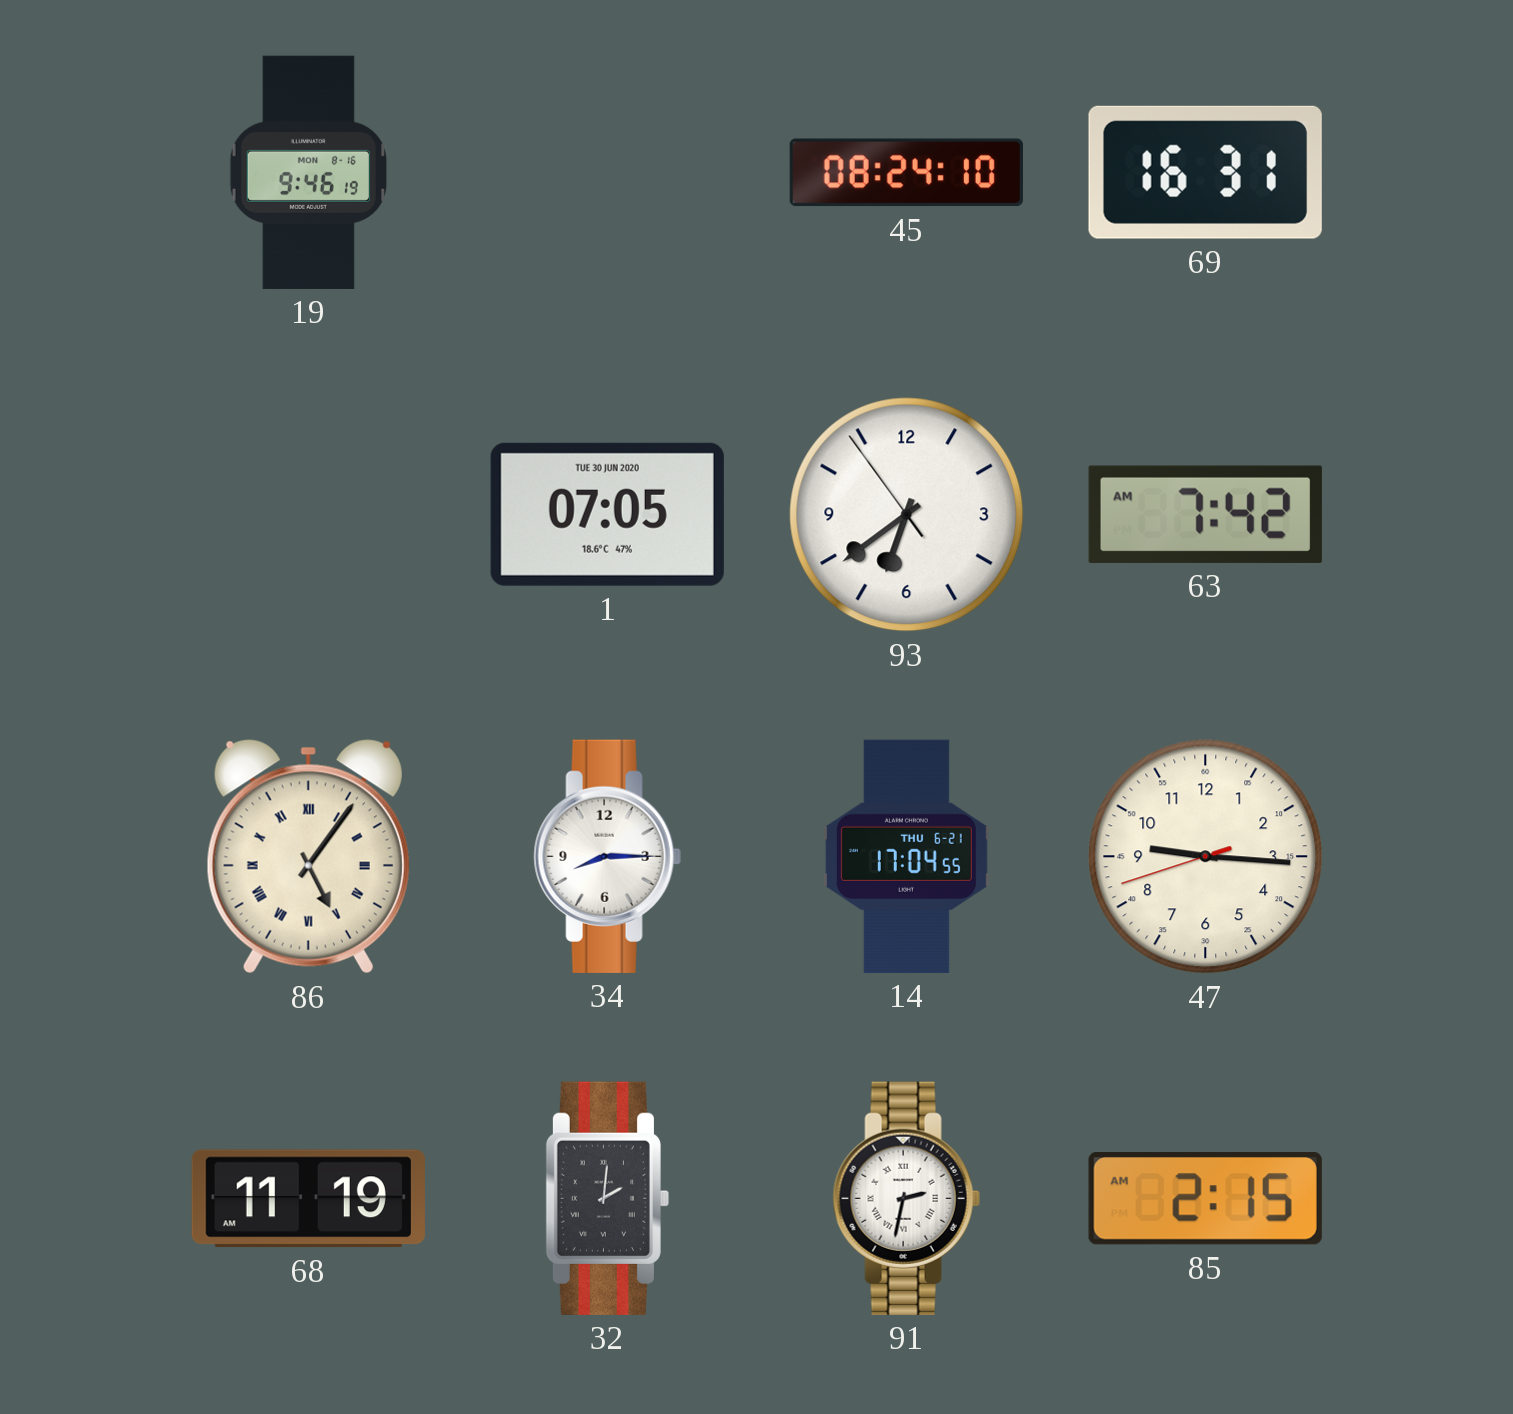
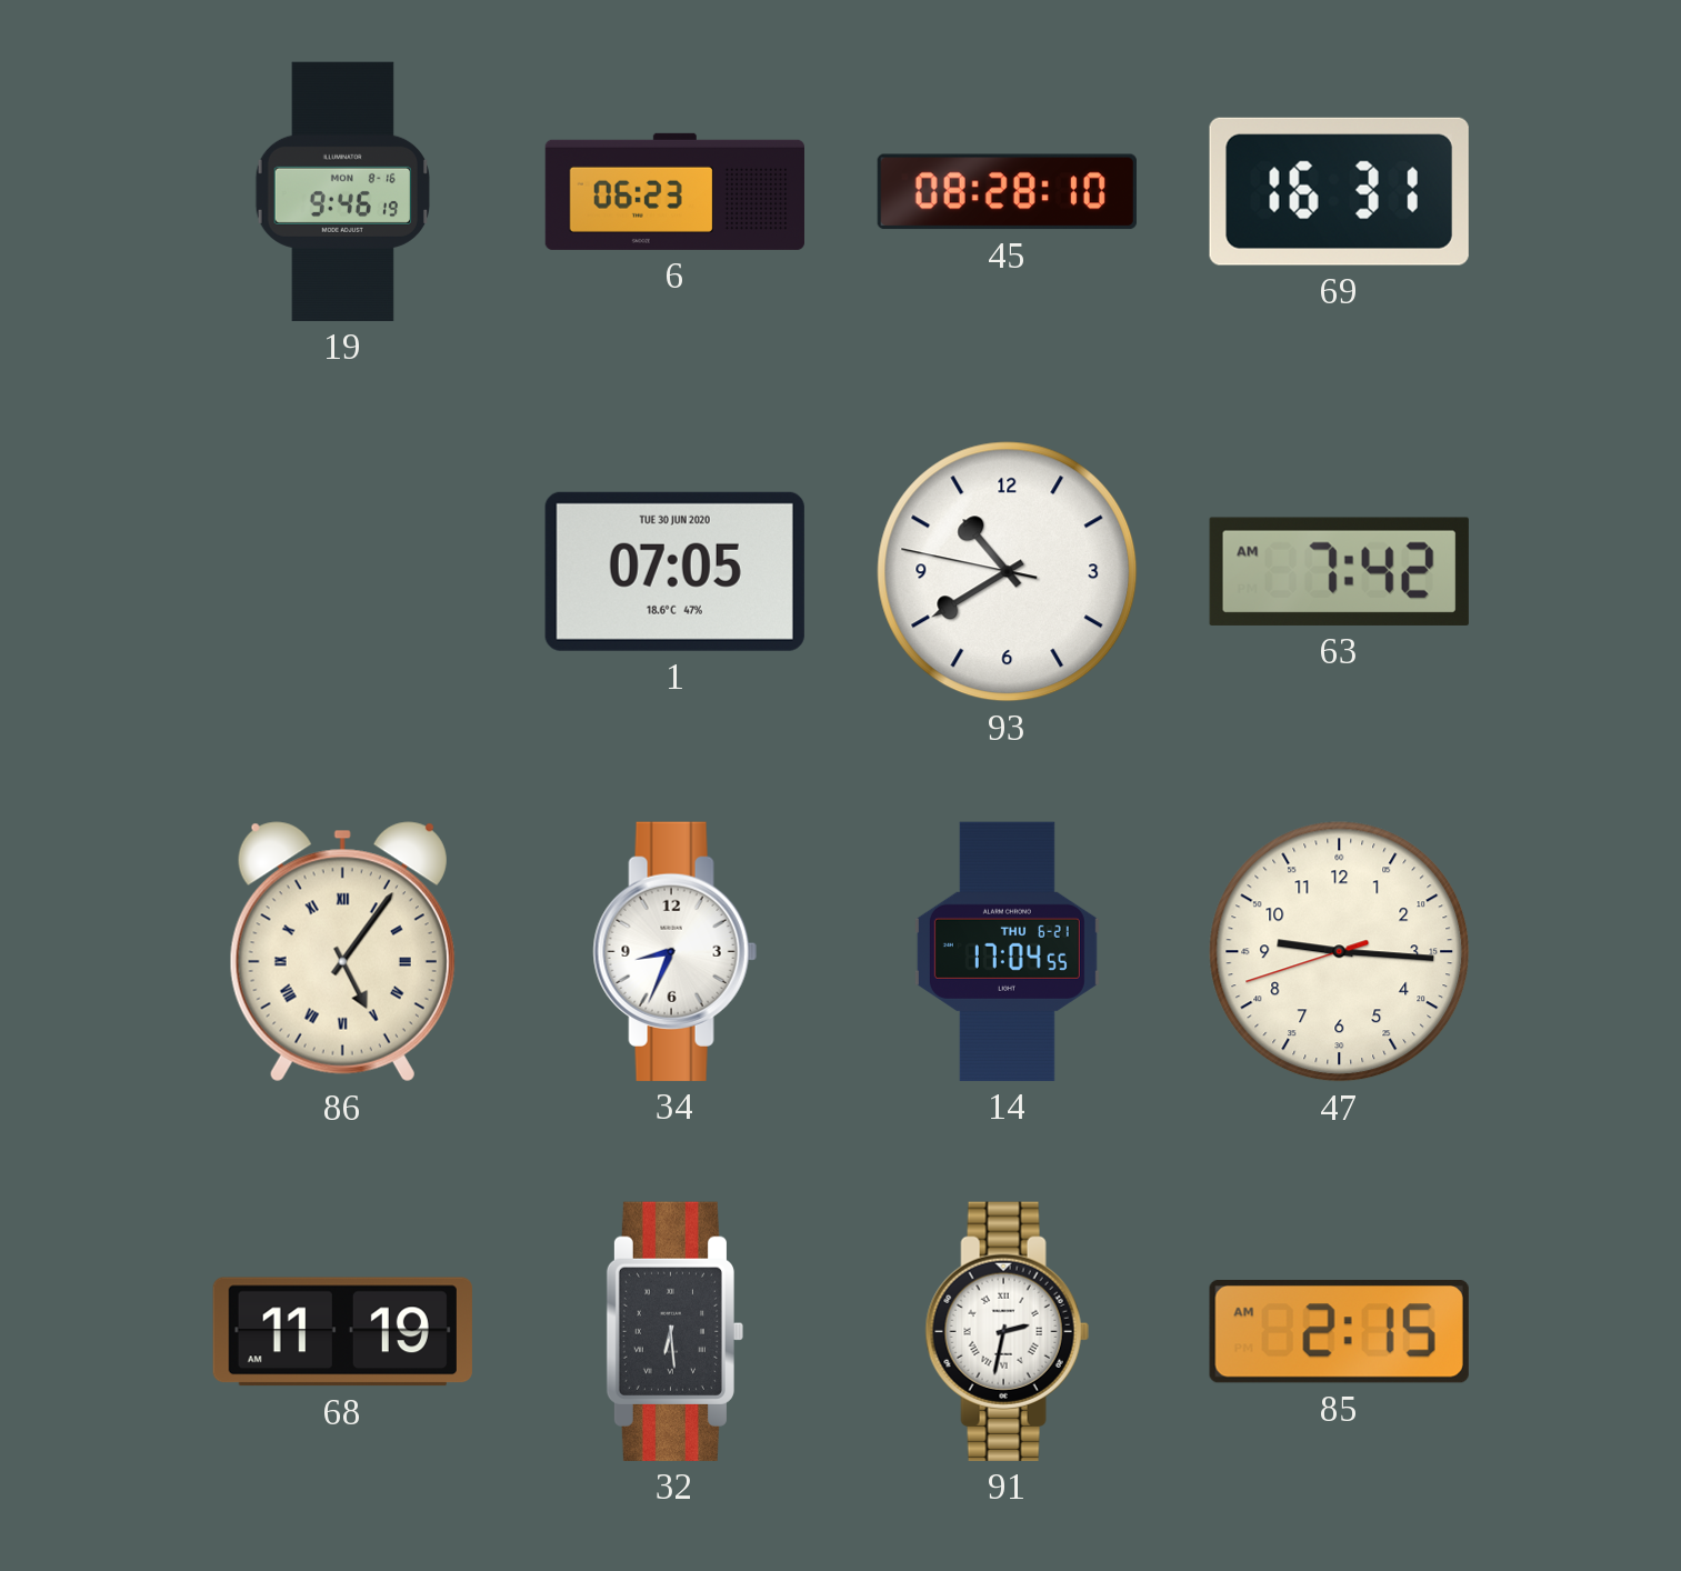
6: none -> 06:23
45: 08:24 -> 08:28
93: 6:38 -> 10:39
34: 8:15 -> 8:34
32: 2:01 -> 6:29
